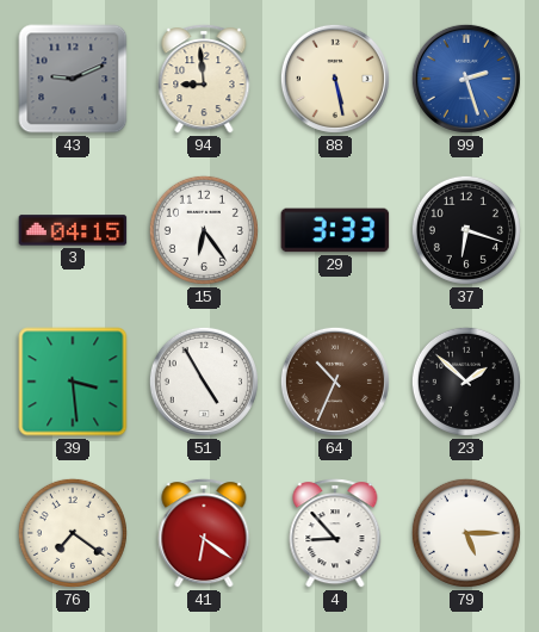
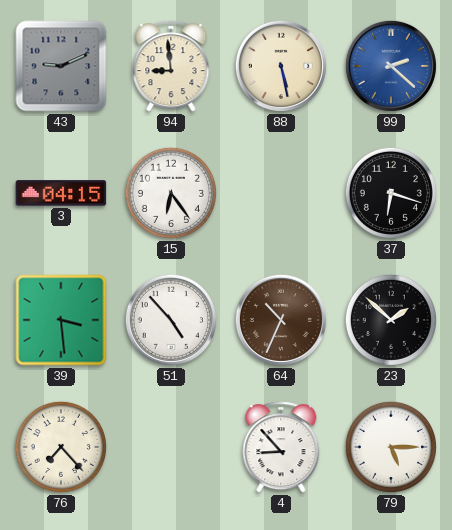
99: 2:27 -> 2:22
29: 3:33 -> none
51: 4:55 -> 4:53
76: 7:21 -> 7:23
41: 6:21 -> none
